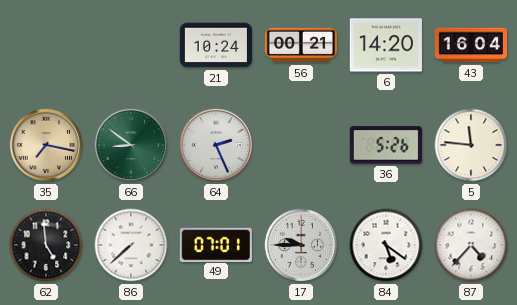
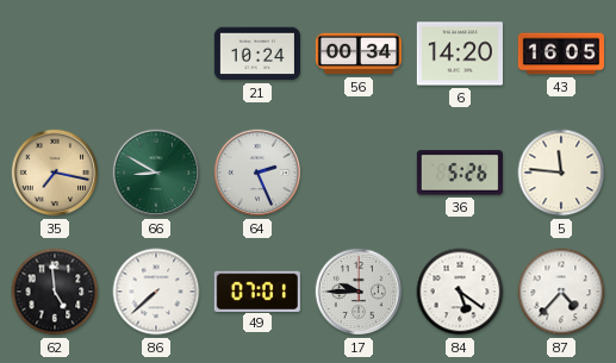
56: 00:21 -> 00:34
43: 16:04 -> 16:05
66: 8:51 -> 8:50
